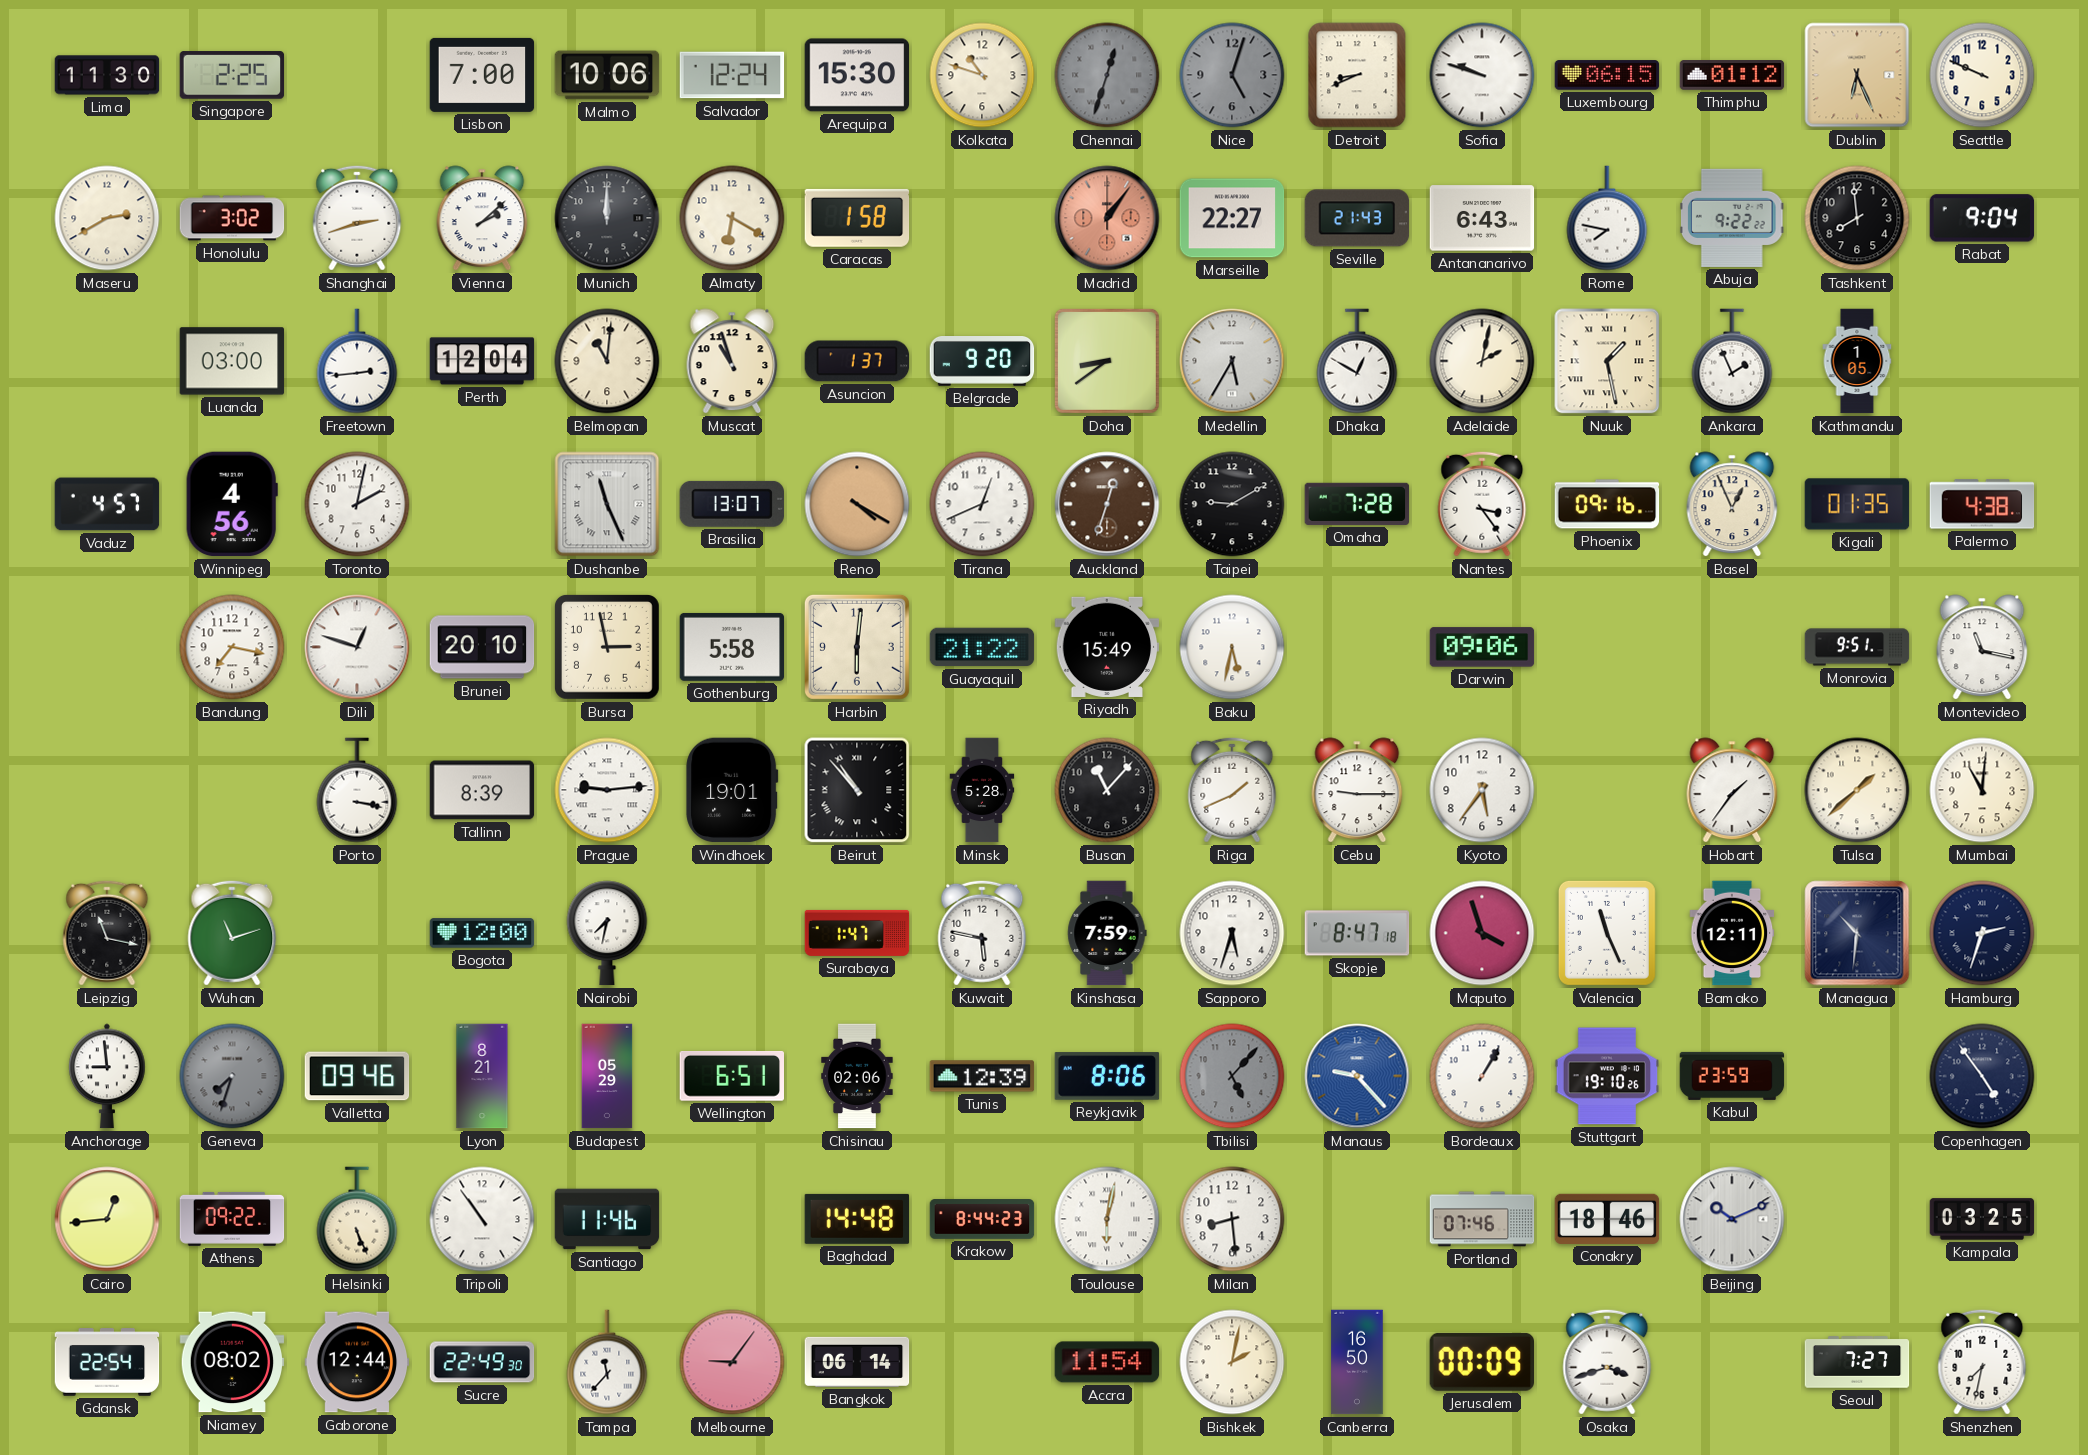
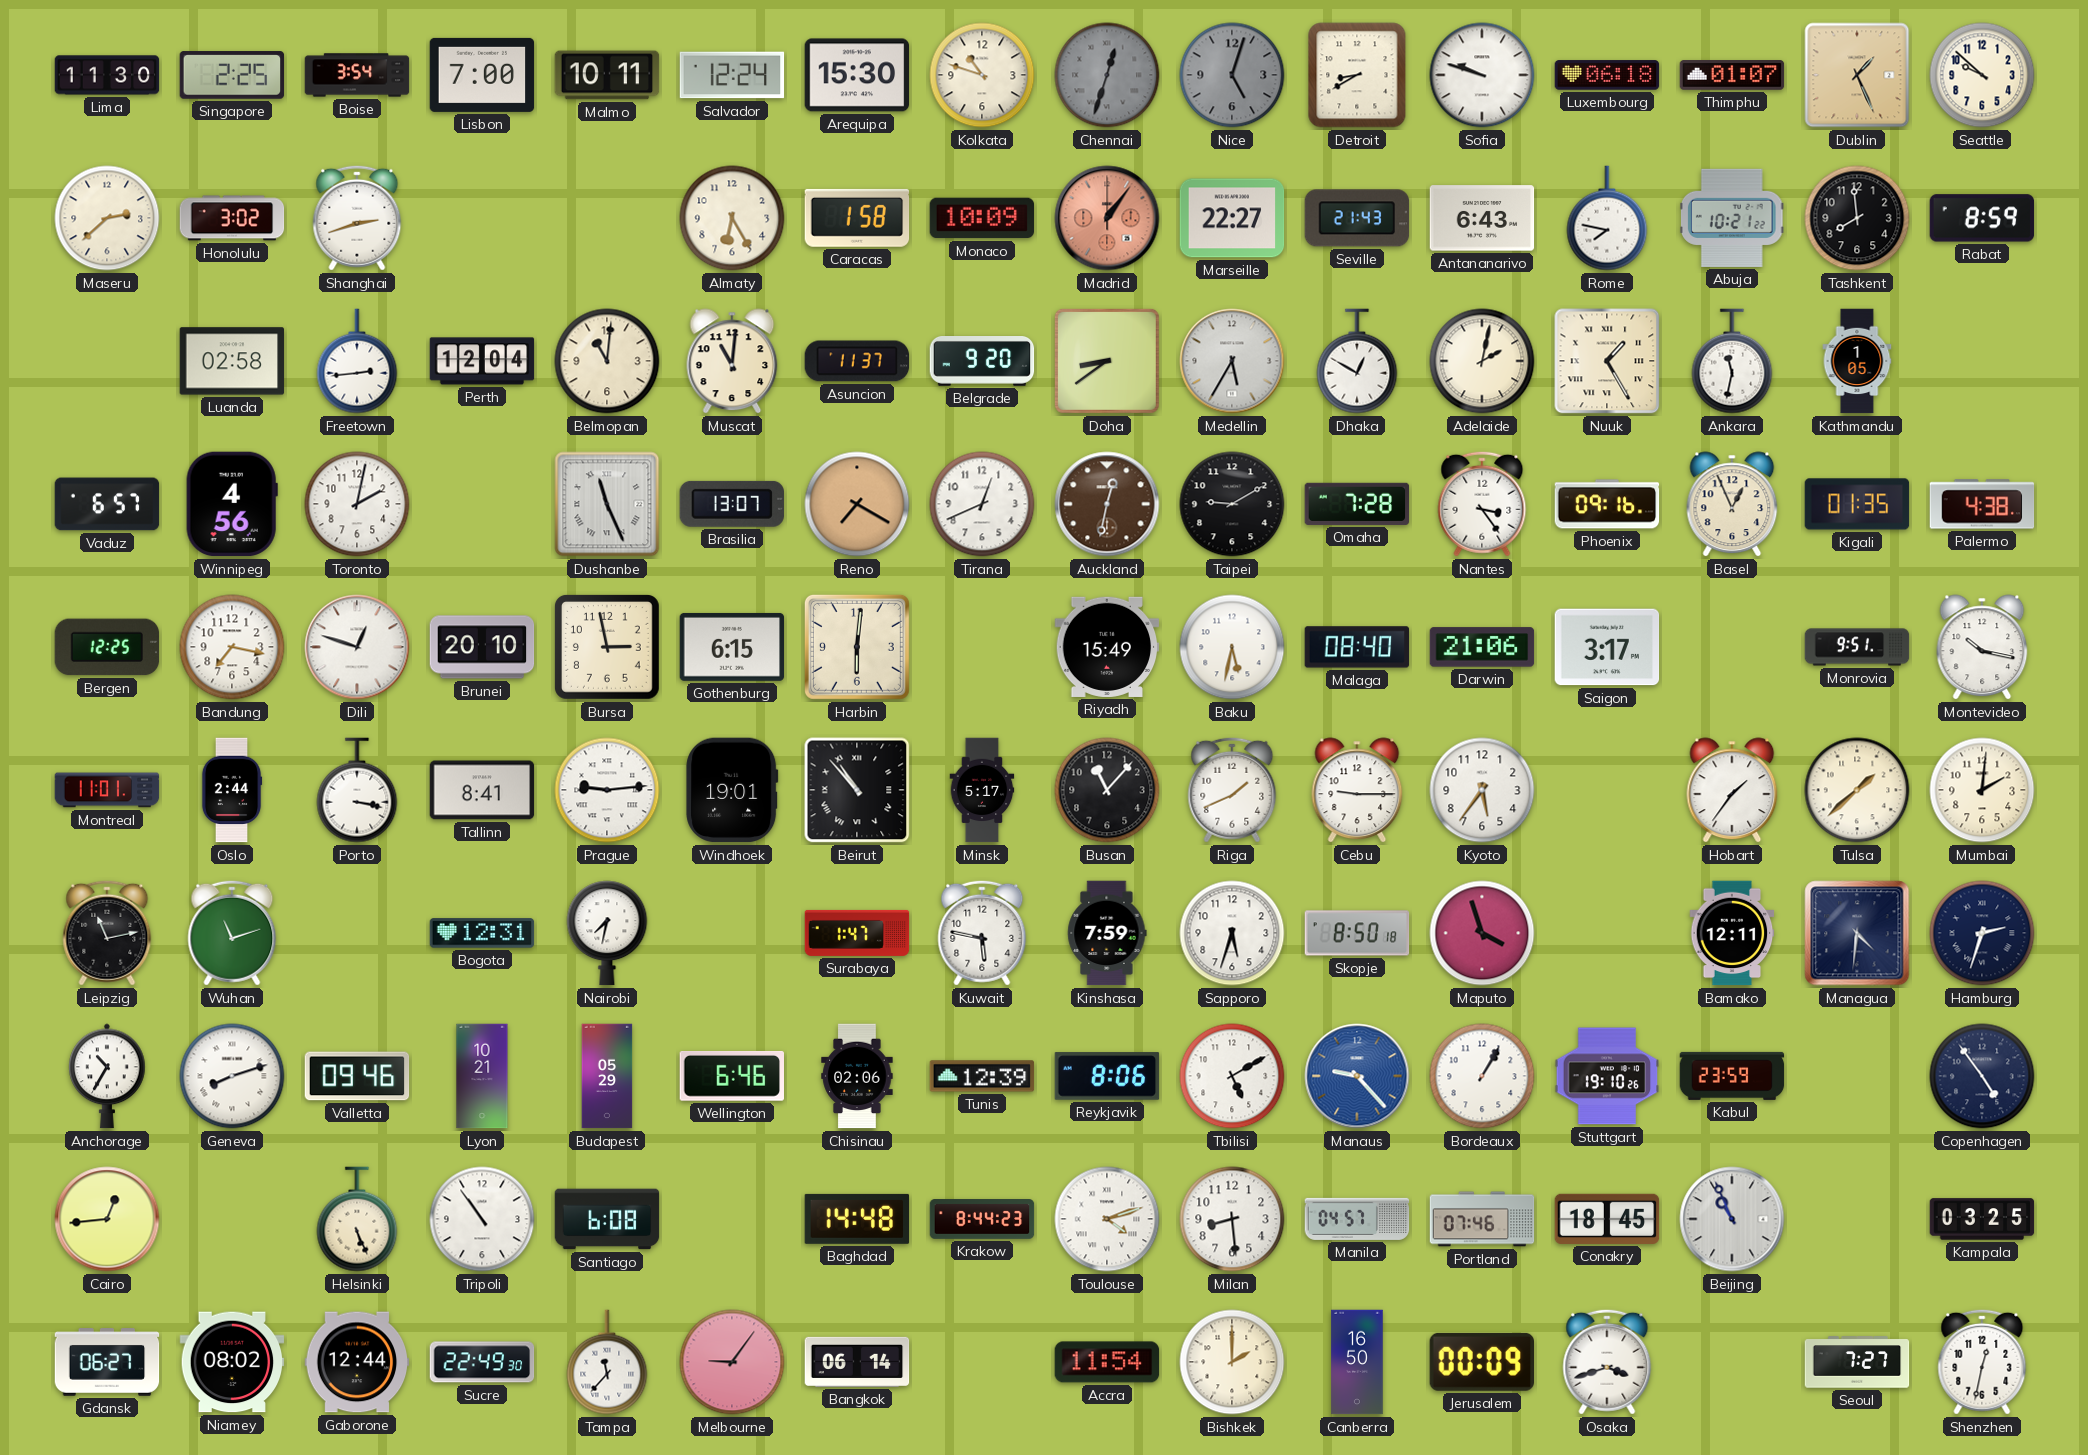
Boise: none -> 3:54
Malmo: 10:06 -> 10:11
Detroit: 8:41 -> 8:40
Luxembourg: 06:15 -> 06:18
Thimphu: 01:12 -> 01:07
Dublin: 6:26 -> 1:26
Seattle: 9:49 -> 9:52
Maseru: 2:40 -> 2:38
Vienna: 2:08 -> none
Munich: 12:00 -> none
Almaty: 6:20 -> 6:25
Monaco: none -> 10:09
Abuja: 9:22 -> 10:21
Rabat: 9:04 -> 8:59
Luanda: 03:00 -> 02:58
Muscat: 10:57 -> 11:01
Asuncion: 1:37 -> 11:37
Nuuk: 1:28 -> 1:25
Ankara: 1:56 -> 11:32
Vaduz: 4:57 -> 6:57
Reno: 4:20 -> 7:20
Auckland: 12:33 -> 12:32
Bergen: none -> 12:25
Gothenburg: 5:58 -> 6:15
Guayaquil: 21:22 -> none
Malaga: none -> 08:40
Darwin: 09:06 -> 21:06
Saigon: none -> 3:17
Montevideo: 11:17 -> 10:17
Montreal: none -> 11:01
Oslo: none -> 2:44
Tallinn: 8:39 -> 8:41
Minsk: 5:28 -> 5:17
Mumbai: 11:01 -> 2:01
Leipzig: 11:17 -> 11:13
Bogota: 12:00 -> 12:31
Skopje: 8:47 -> 8:50
Valencia: 11:26 -> none
Managua: 10:31 -> 4:31
Anchorage: 8:59 -> 10:35
Geneva: 7:33 -> 8:12
Geneva dial: grey -> white
Lyon: 8:21 -> 10:21
Wellington: 6:51 -> 6:46
Tbilisi: 5:07 -> 5:10
Tbilisi dial: grey -> white
Athens: 09:22 -> none
Santiago: 11:46 -> 6:08
Toulouse: 6:02 -> 4:12
Manila: none -> 04:57
Conakry: 18:46 -> 18:45
Beijing: 10:11 -> 10:56
Gdansk: 22:54 -> 06:27
Bishkek: 2:02 -> 2:00
Shenzhen: 7:32 -> 12:32
